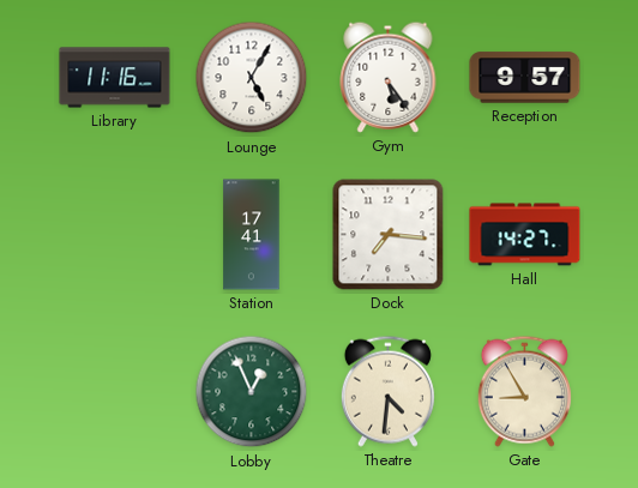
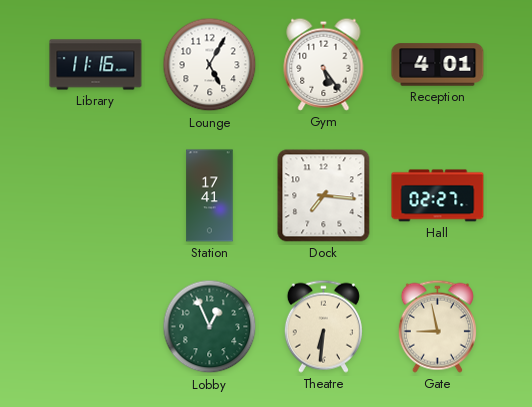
Reception: 9:57 -> 4:01
Hall: 14:27 -> 02:27
Theatre: 4:31 -> 6:31
Gate: 8:55 -> 8:58
